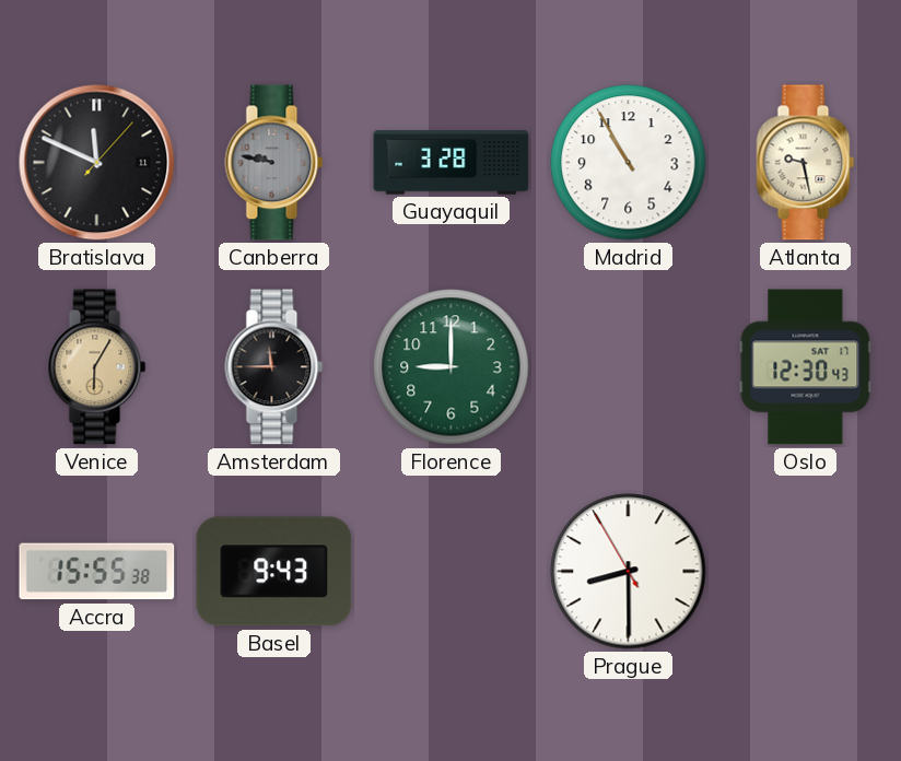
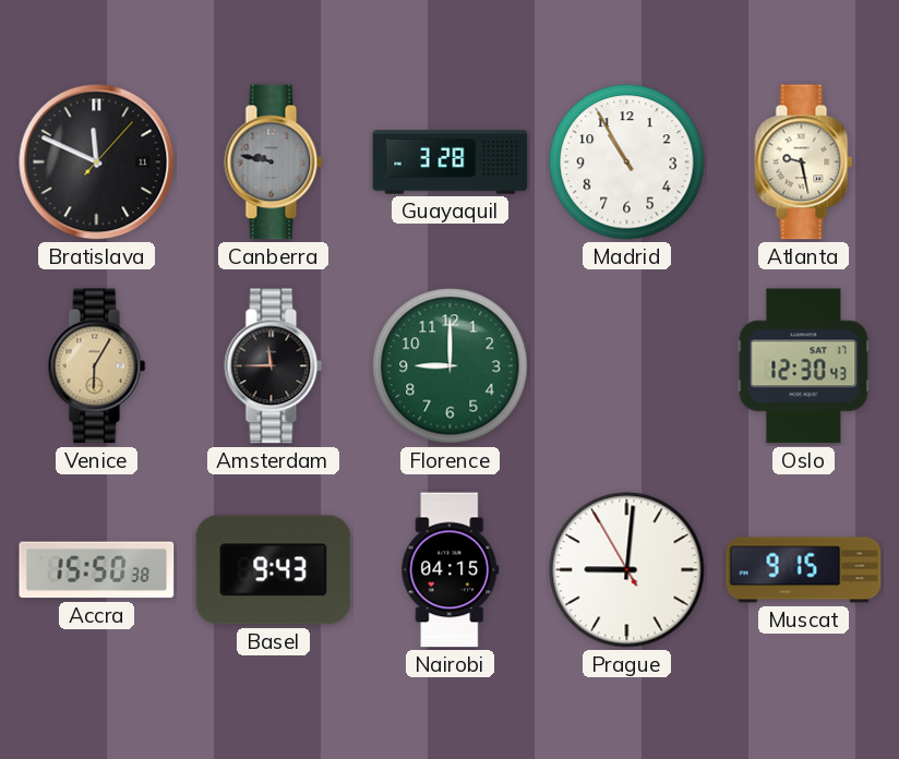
Accra: 15:55 -> 15:50
Nairobi: none -> 04:15
Prague: 8:29 -> 9:00
Muscat: none -> 9:15
